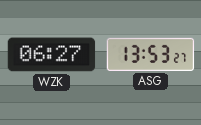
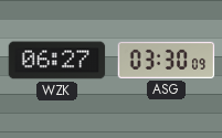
ASG: 13:53 -> 03:30
